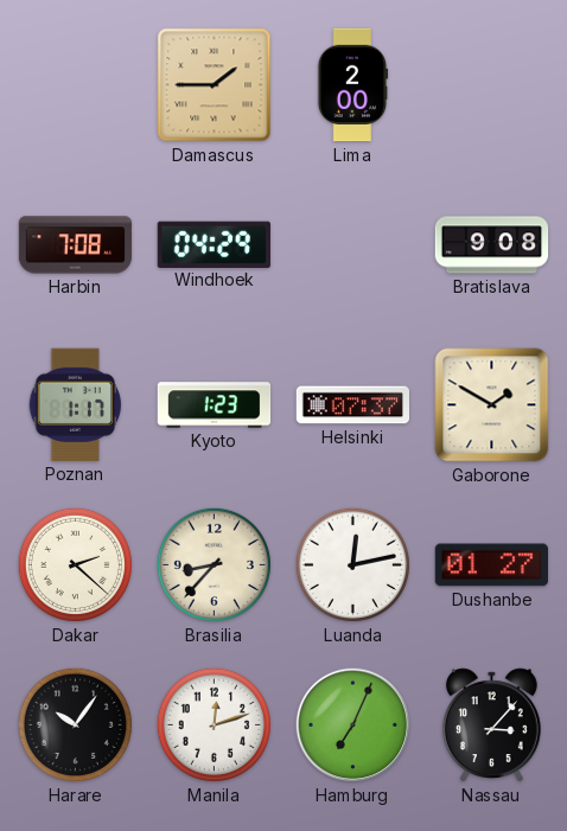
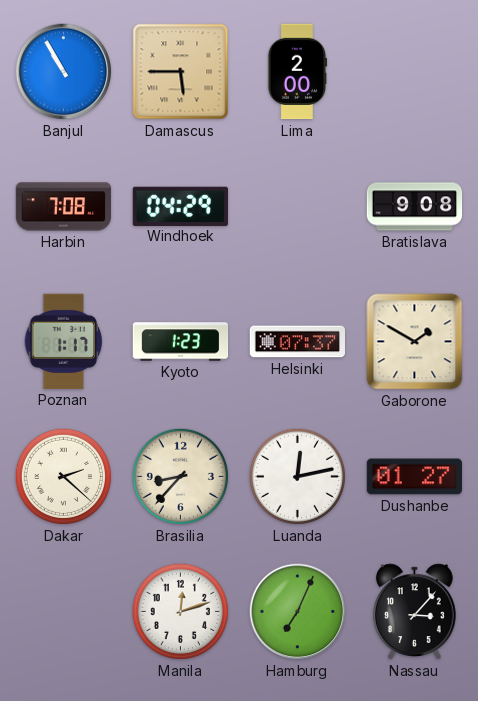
Banjul: none -> 10:55
Damascus: 1:45 -> 5:45
Harare: 10:06 -> none
